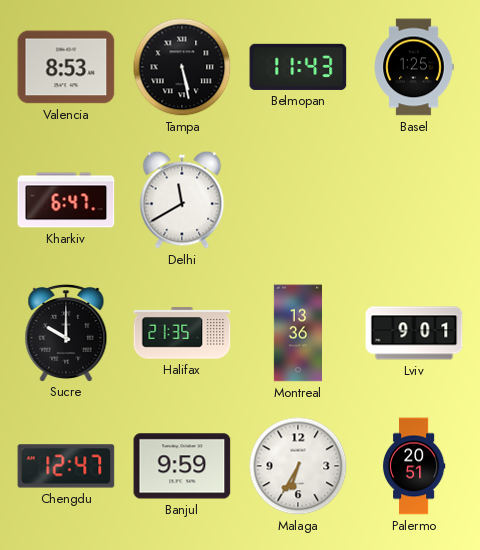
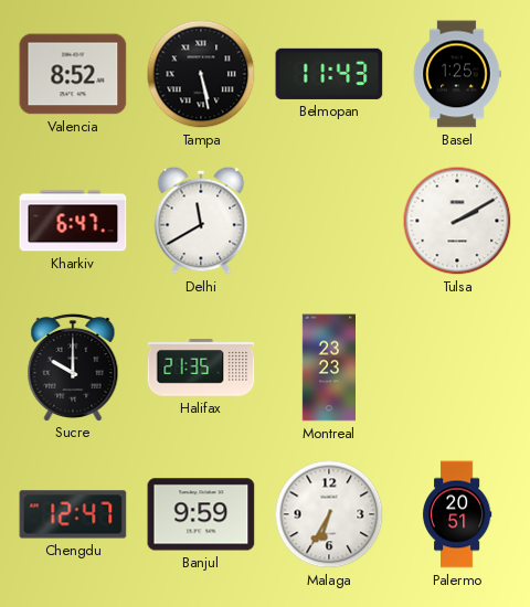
Valencia: 8:53 -> 8:52
Tulsa: none -> 2:10
Montreal: 13:36 -> 23:23
Lviv: 9:01 -> none
